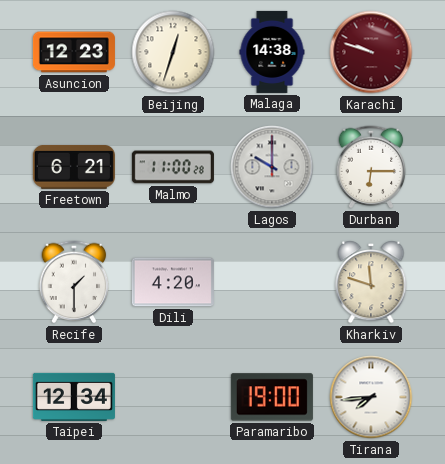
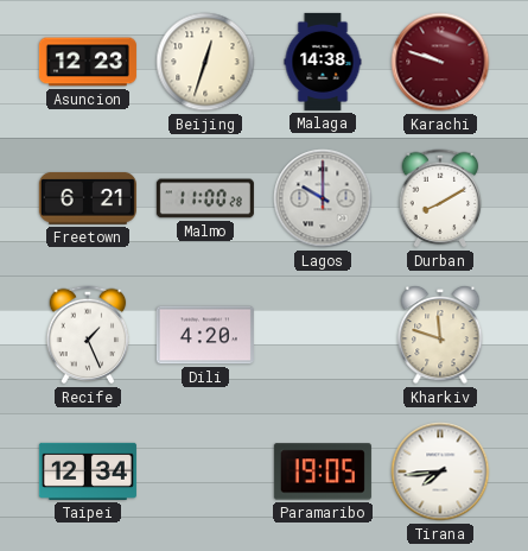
Durban: 6:15 -> 8:10
Recife: 1:30 -> 1:26
Paramaribo: 19:00 -> 19:05
